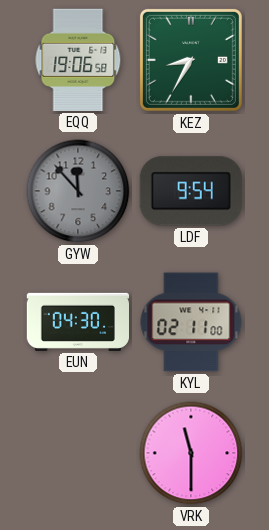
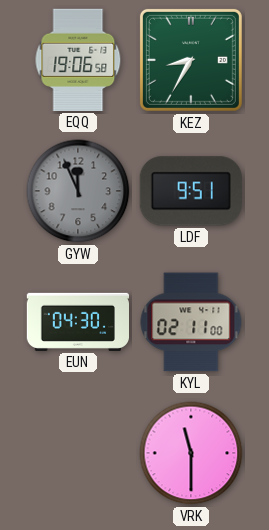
GYW: 11:53 -> 11:56
LDF: 9:54 -> 9:51
